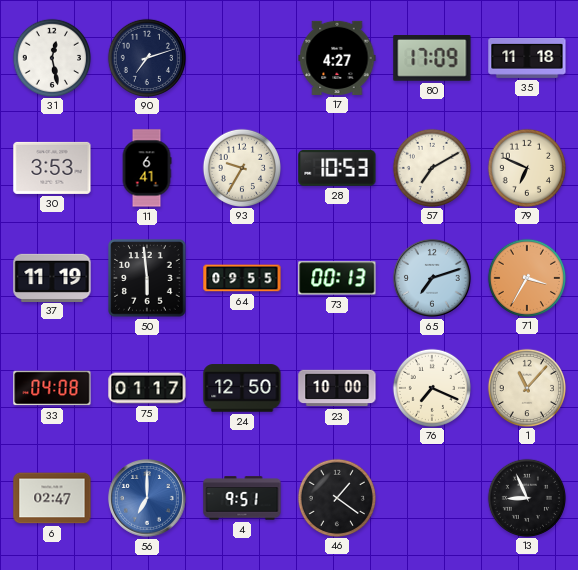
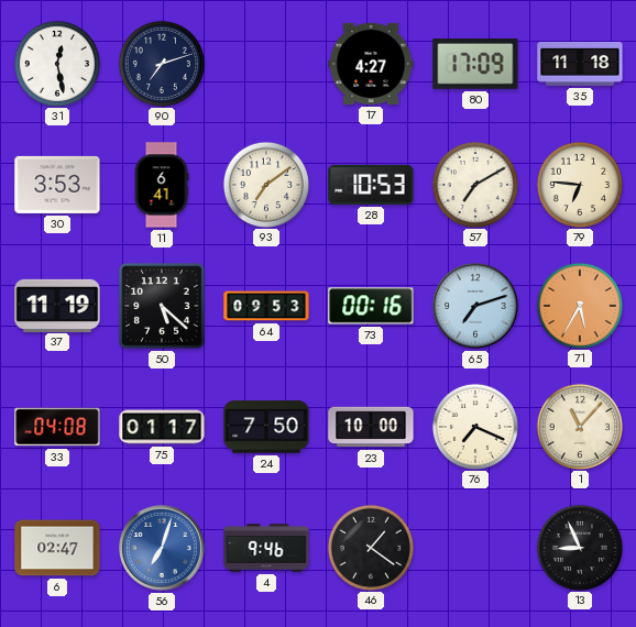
93: 9:35 -> 7:09
79: 6:49 -> 6:46
50: 5:59 -> 5:22
64: 09:55 -> 09:53
73: 00:13 -> 00:16
71: 3:35 -> 5:35
24: 12:50 -> 7:50
56: 7:00 -> 7:03
4: 9:51 -> 9:46
